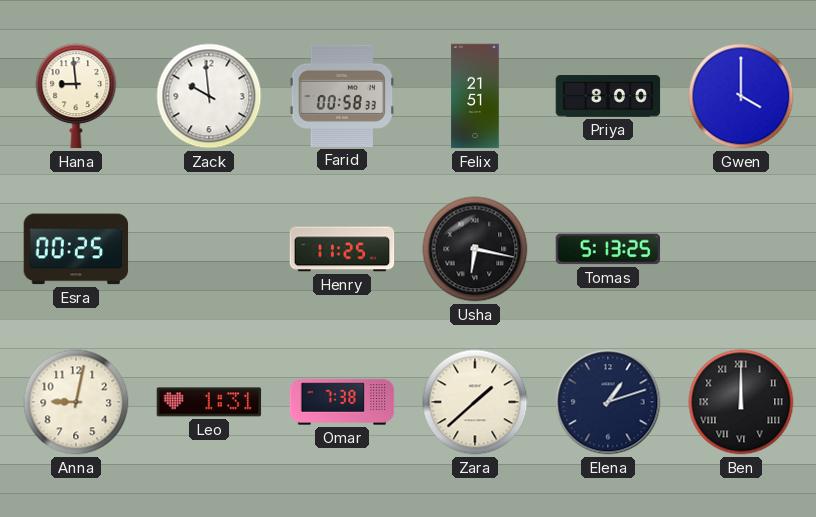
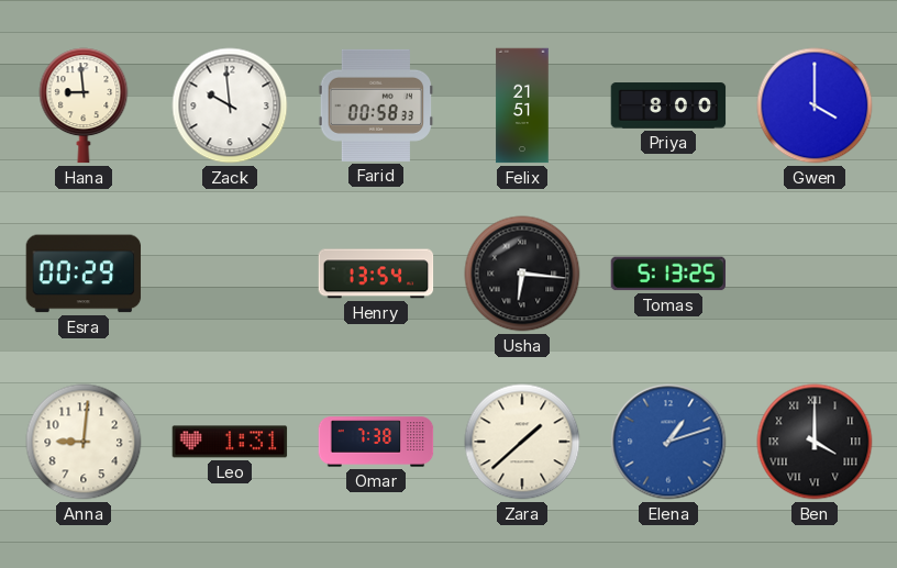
Esra: 00:25 -> 00:29
Henry: 11:25 -> 13:54
Usha: 6:17 -> 6:16
Anna: 9:02 -> 9:01
Elena dial: navy -> blue
Ben: 12:00 -> 4:00
